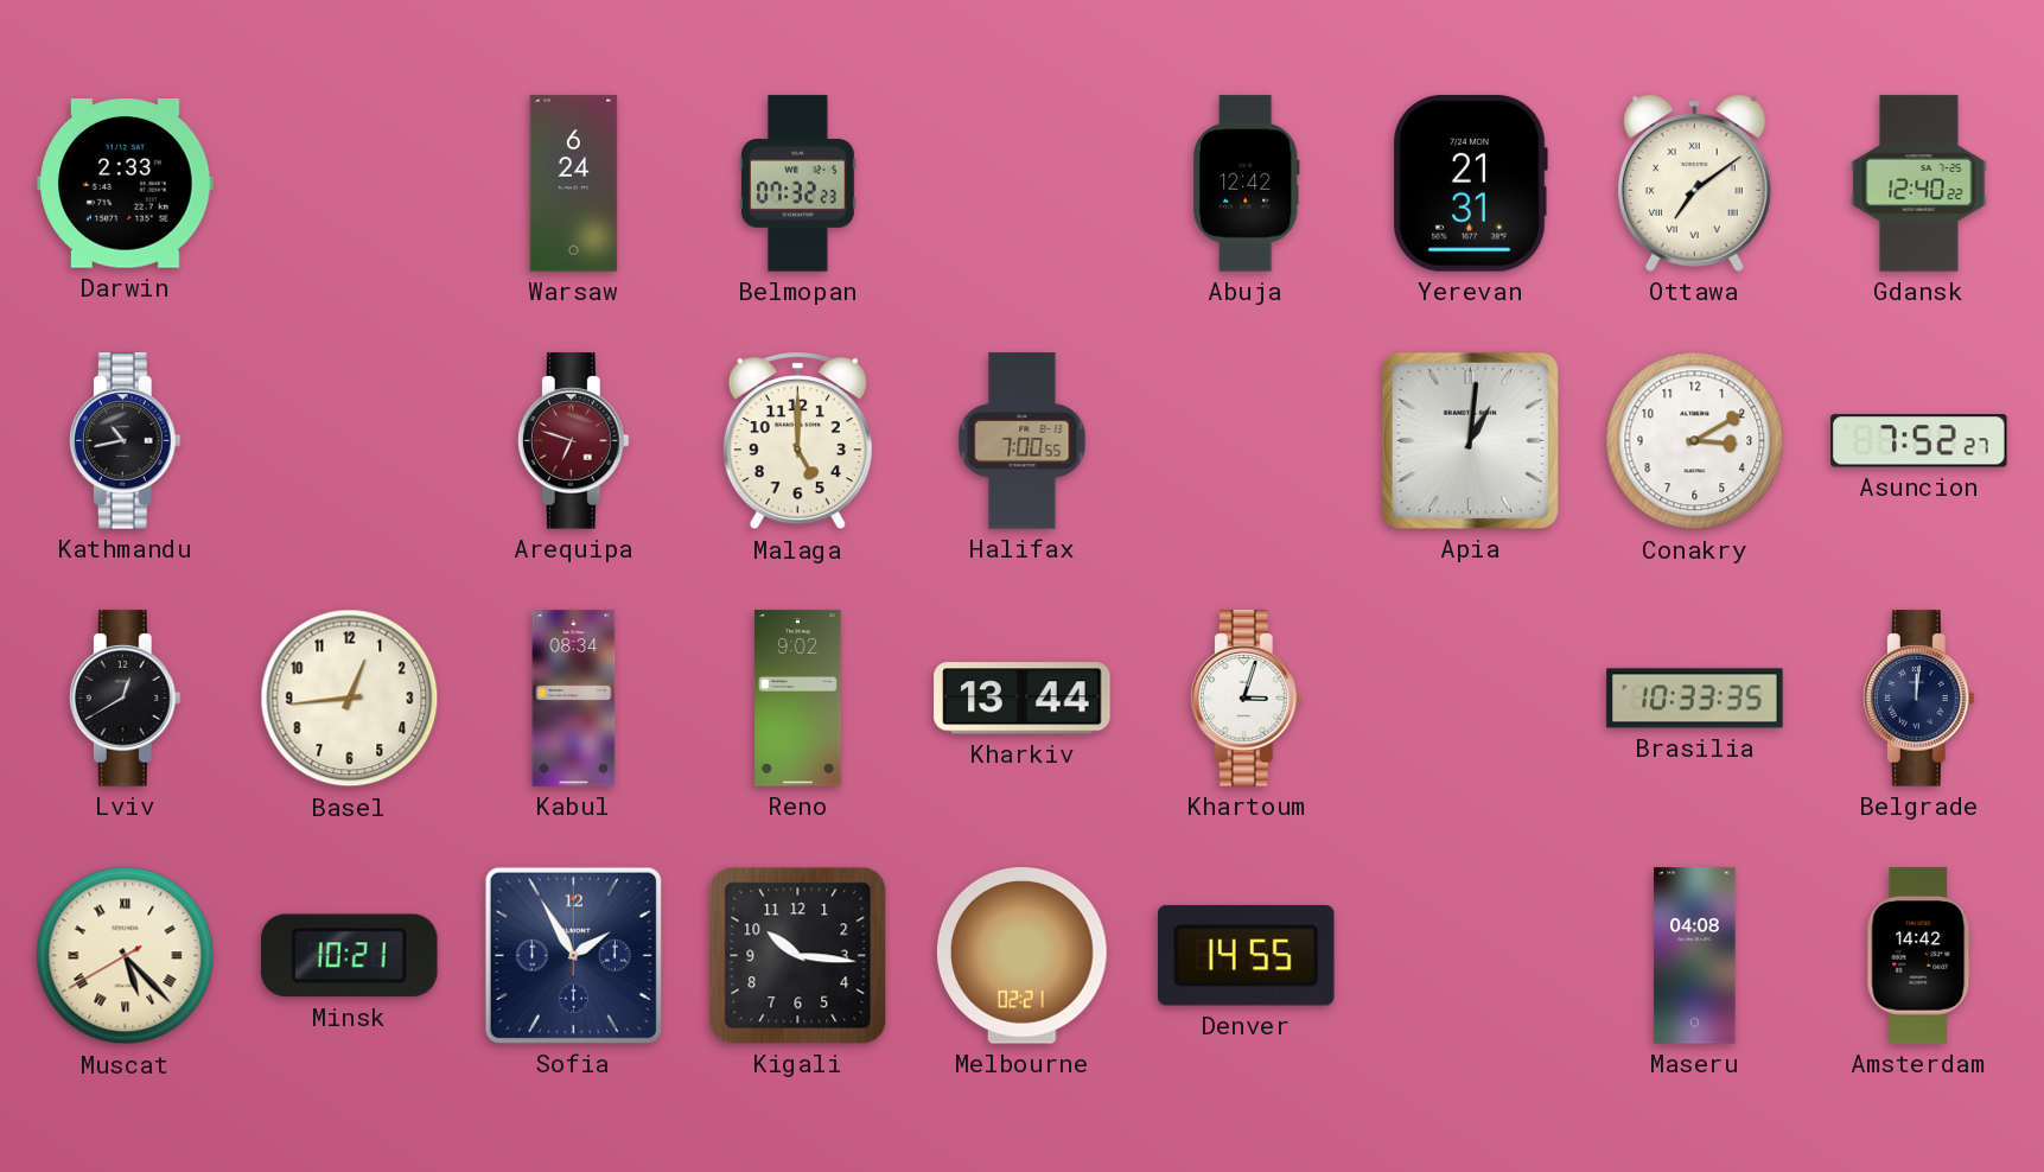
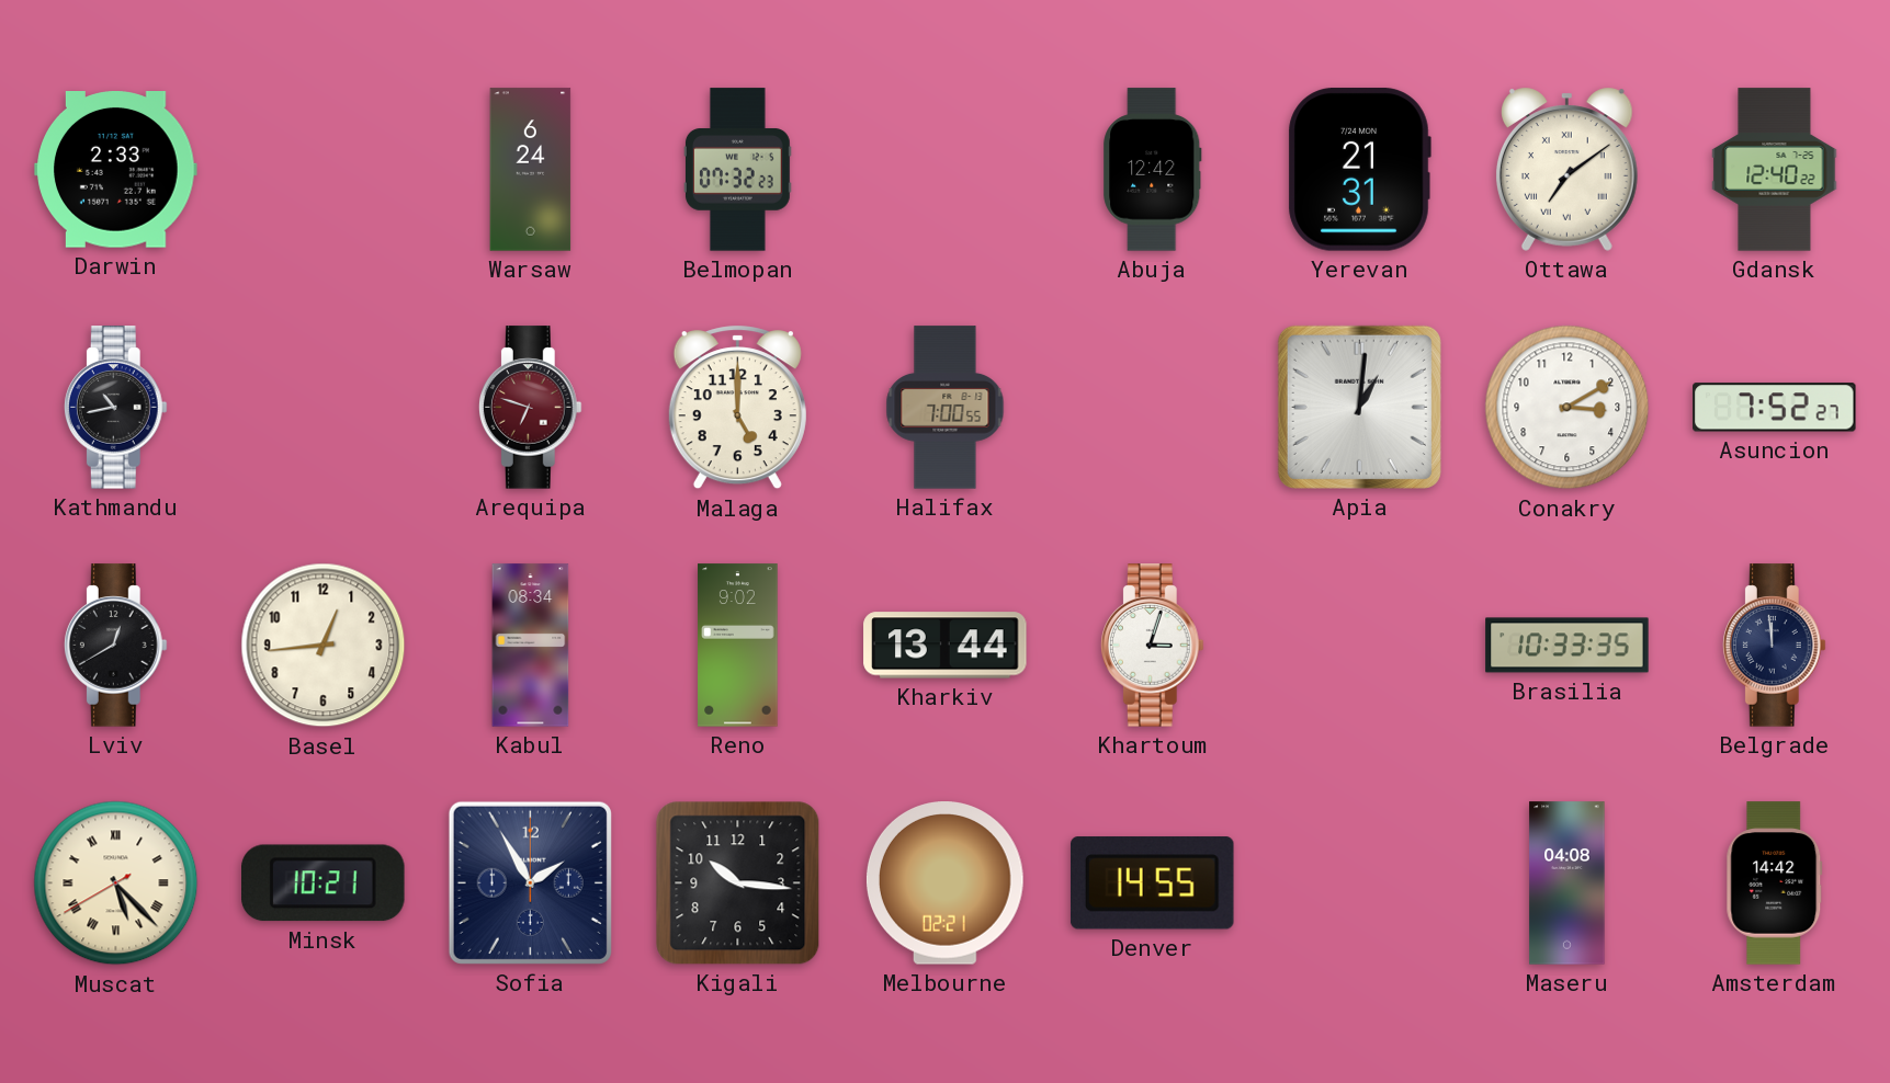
Belgrade: 12:01 -> 11:59
